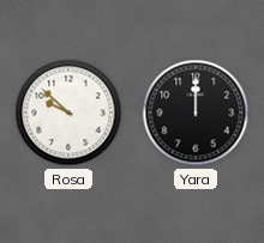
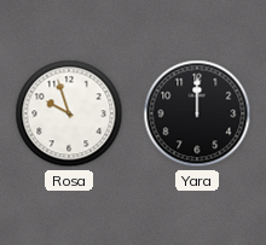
Rosa: 9:52 -> 9:57
